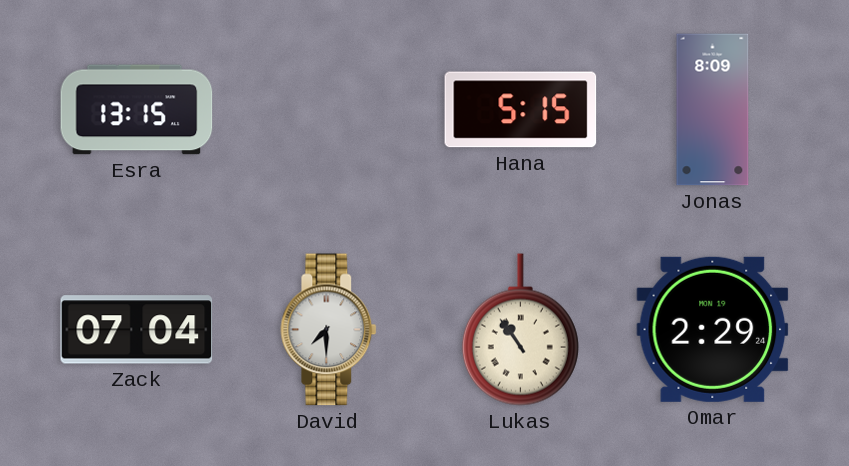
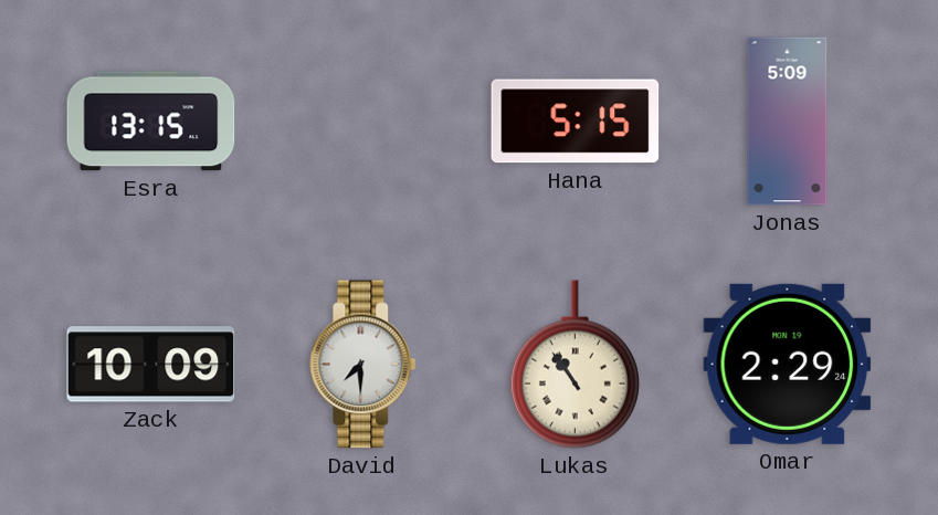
Jonas: 8:09 -> 5:09
Zack: 07:04 -> 10:09
